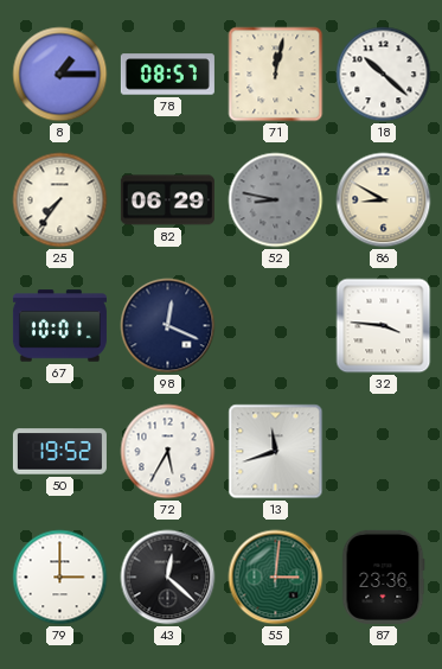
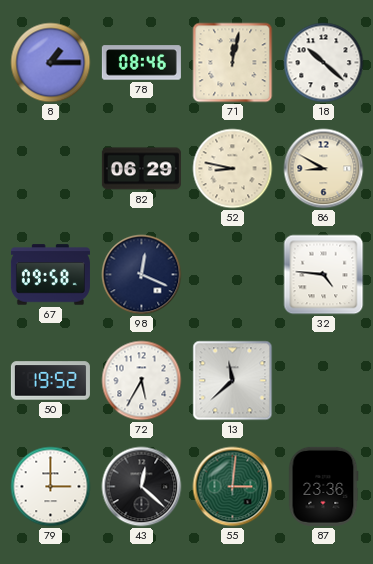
78: 08:57 -> 08:46
25: 7:36 -> none
52 dial: grey -> cream
67: 10:01 -> 09:58
32: 3:46 -> 4:46
13: 11:42 -> 11:38
